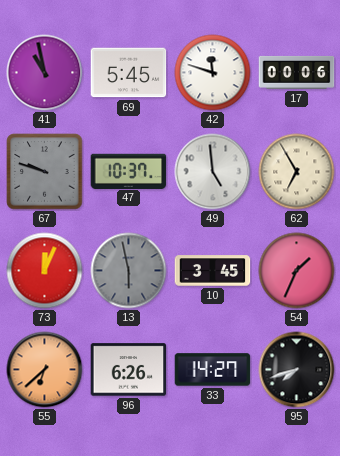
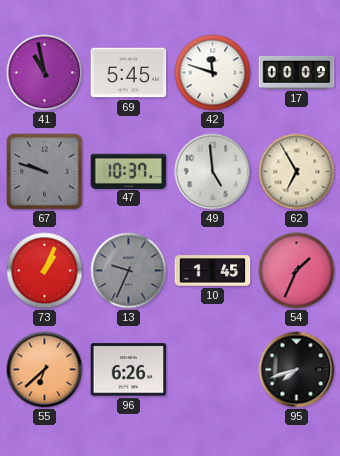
17: 00:06 -> 00:09
73: 12:04 -> 1:04
13: 5:58 -> 9:34
10: 3:45 -> 1:45
33: 14:27 -> none
